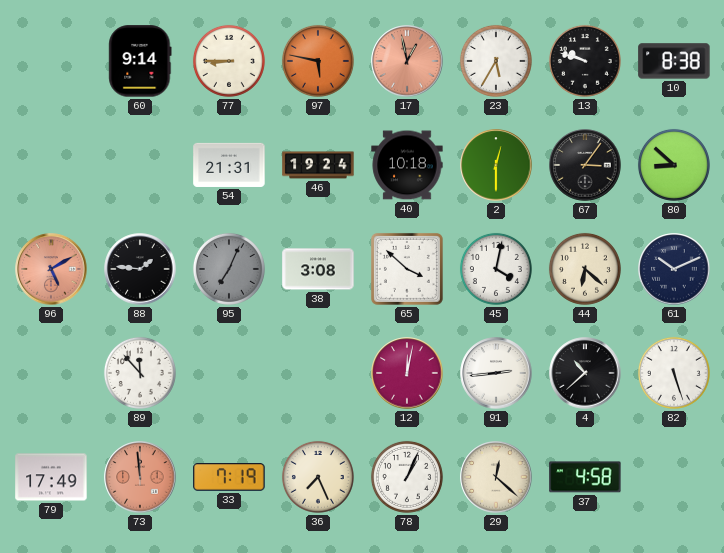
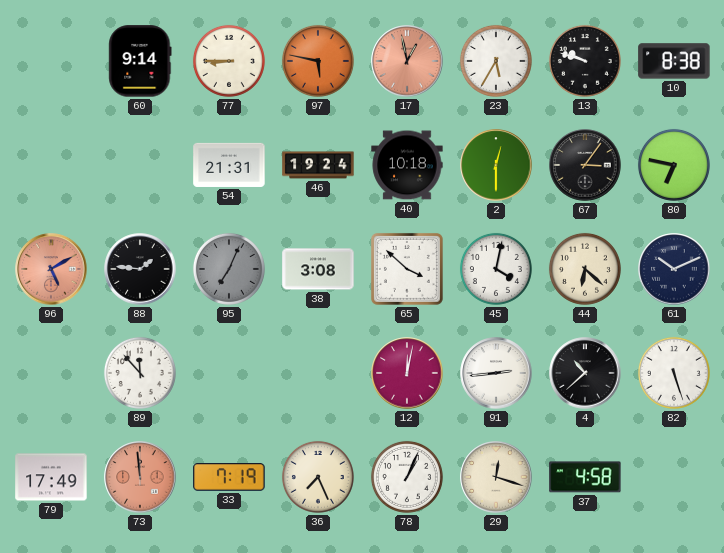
80: 8:52 -> 6:47
29: 12:22 -> 12:18
